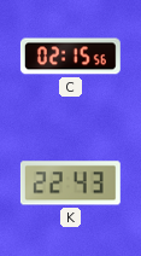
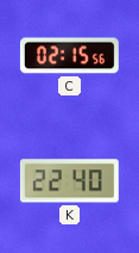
K: 22:43 -> 22:40
